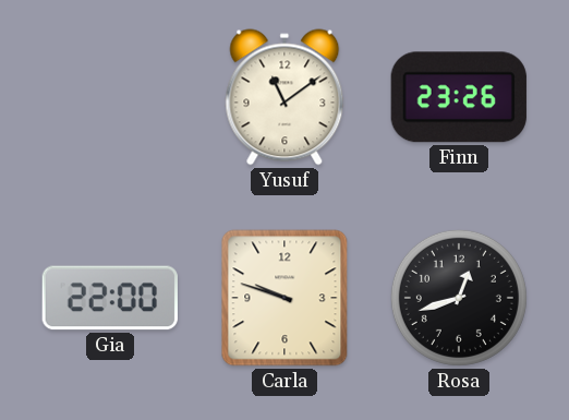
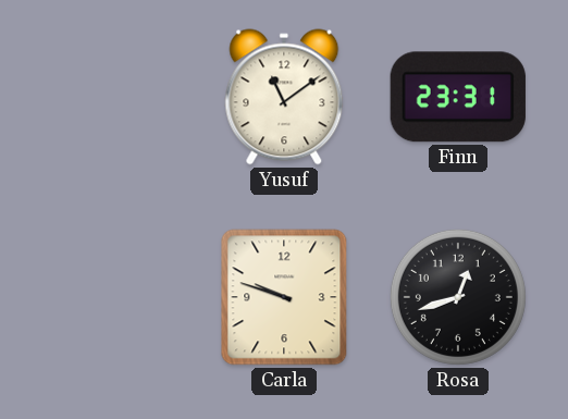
Finn: 23:26 -> 23:31
Gia: 22:00 -> none
